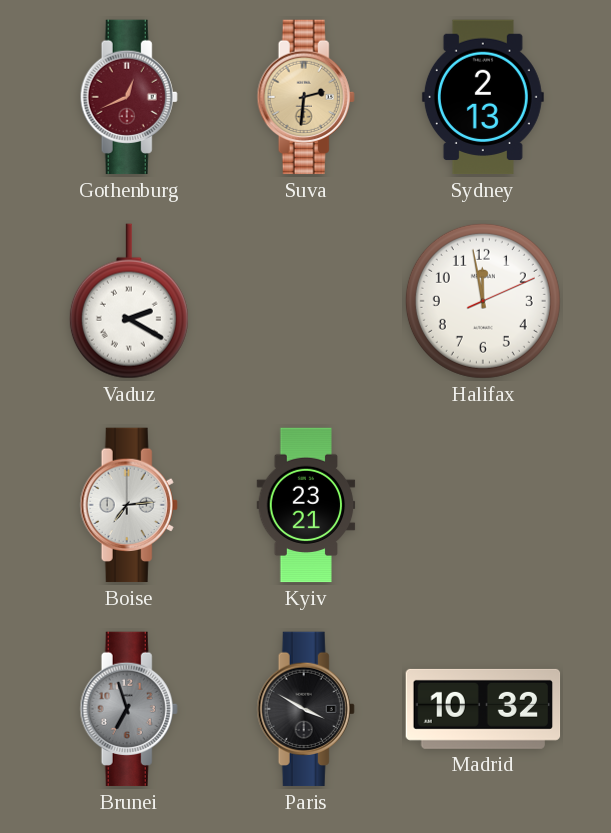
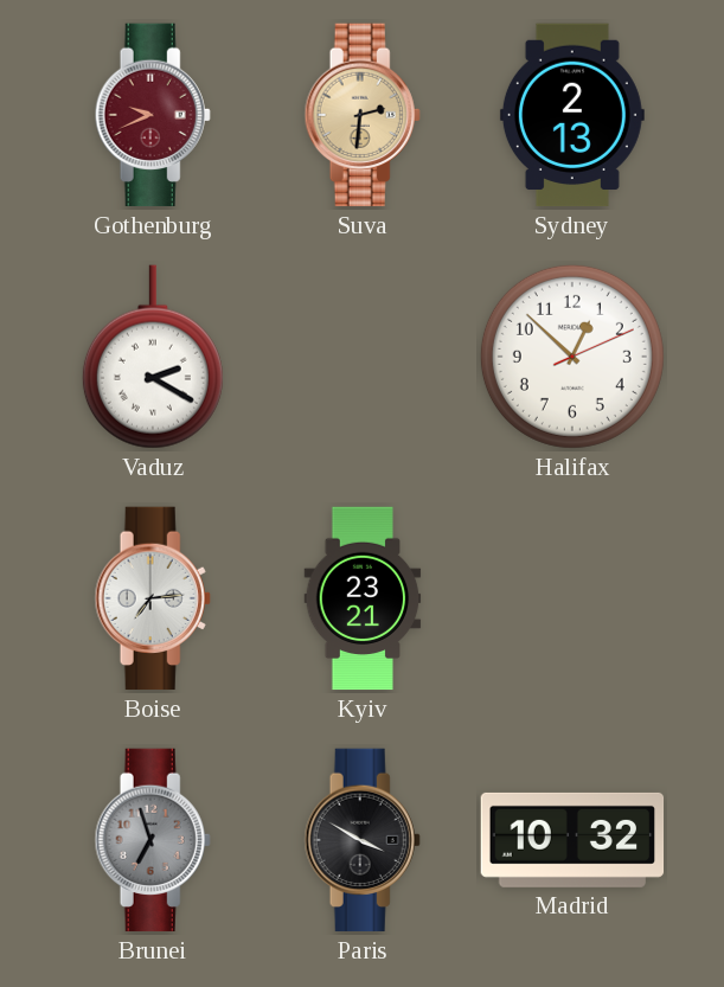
Gothenburg: 12:41 -> 9:41
Halifax: 11:58 -> 12:52
